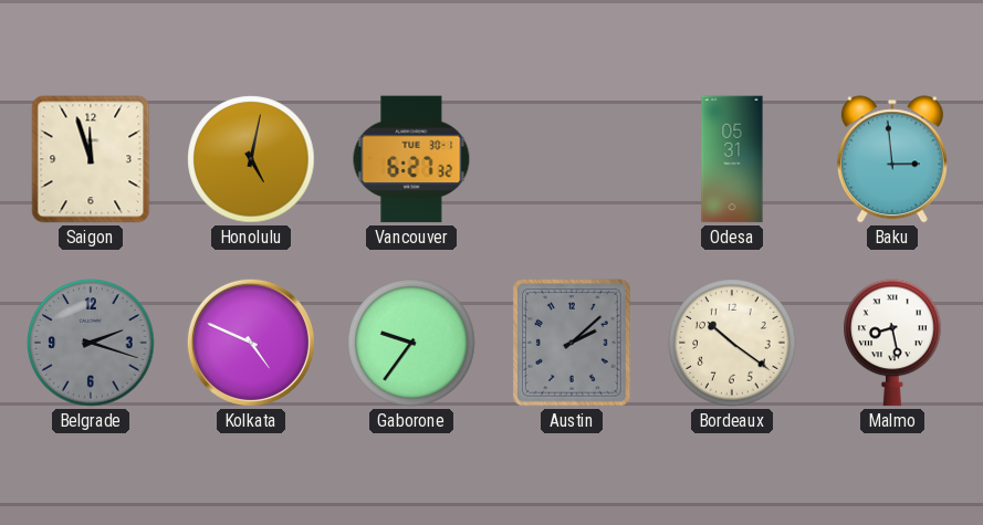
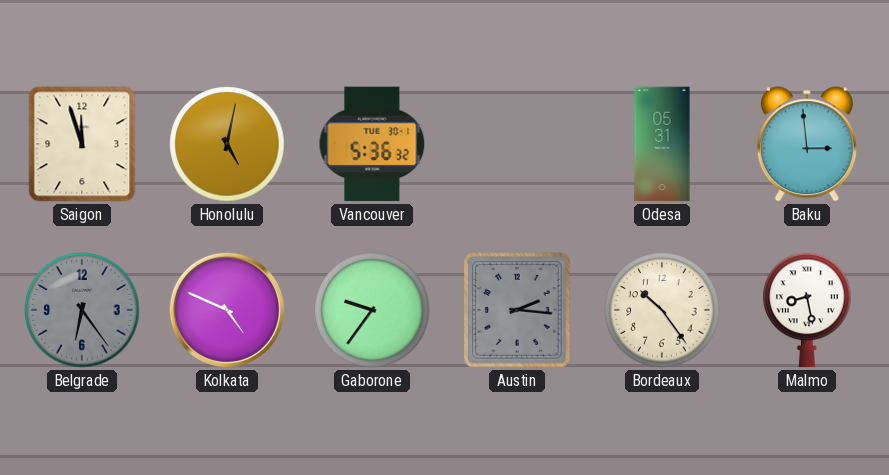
Vancouver: 6:27 -> 5:36
Belgrade: 2:18 -> 6:24
Austin: 2:08 -> 2:16
Bordeaux: 10:21 -> 10:24
